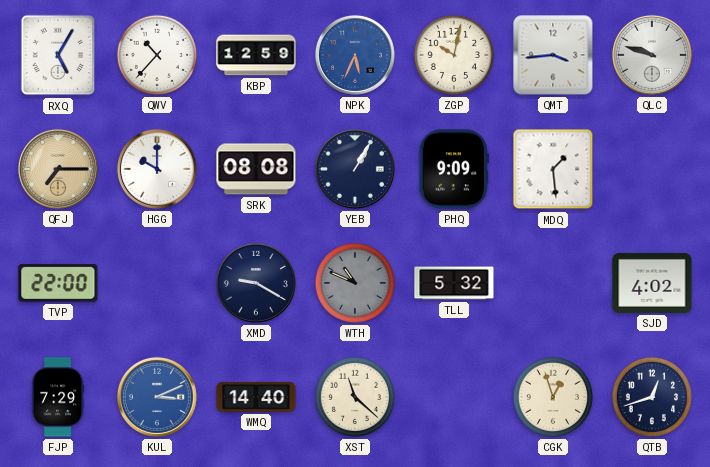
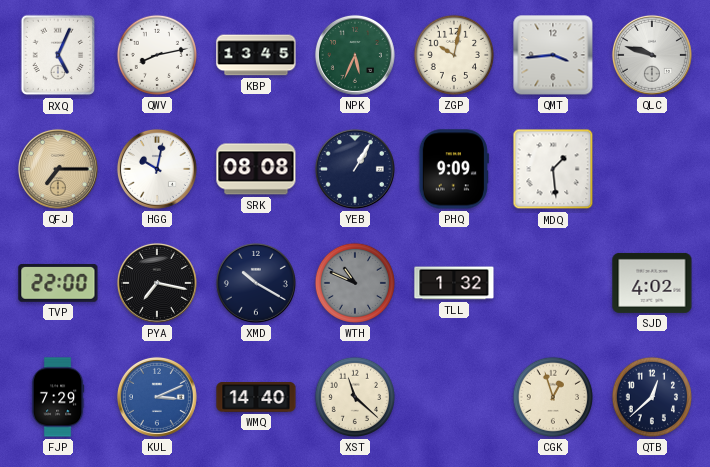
RXQ: 5:05 -> 5:04
QWV: 10:37 -> 8:13
KBP: 12:59 -> 13:45
NPK dial: blue -> green
HGG: 10:00 -> 10:02
PYA: none -> 7:17
XMD: 9:20 -> 10:20
TLL: 5:32 -> 1:32
QTB: 12:42 -> 12:38
